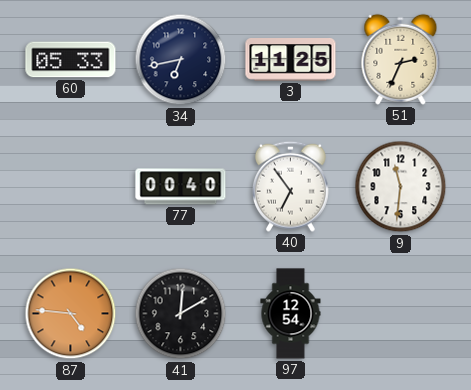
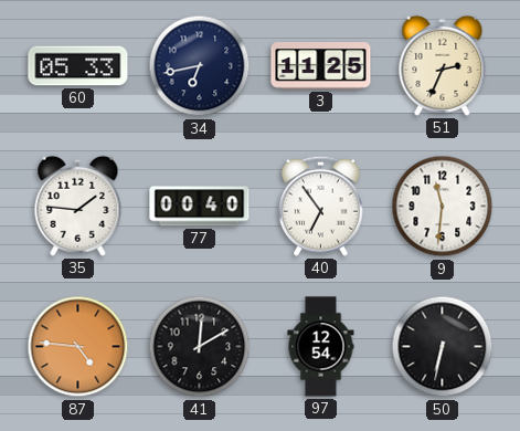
35: none -> 1:46
50: none -> 6:32
